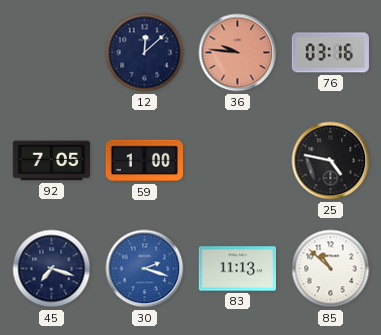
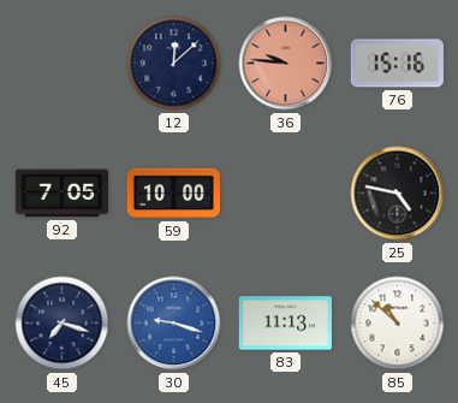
76: 03:16 -> 15:16
59: 1:00 -> 10:00
30: 2:18 -> 9:18
